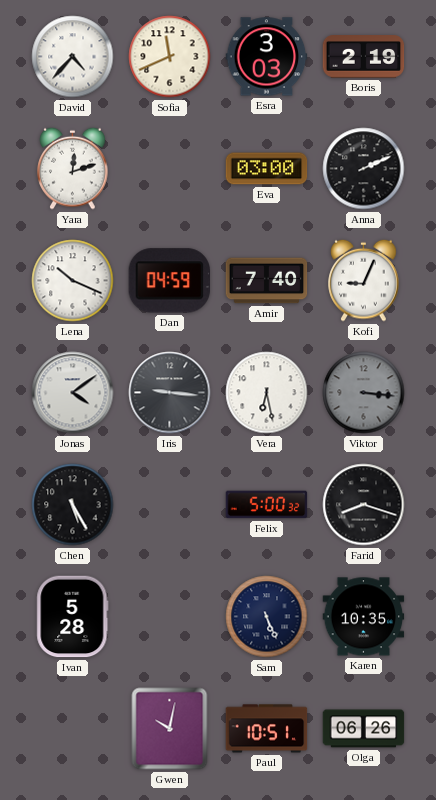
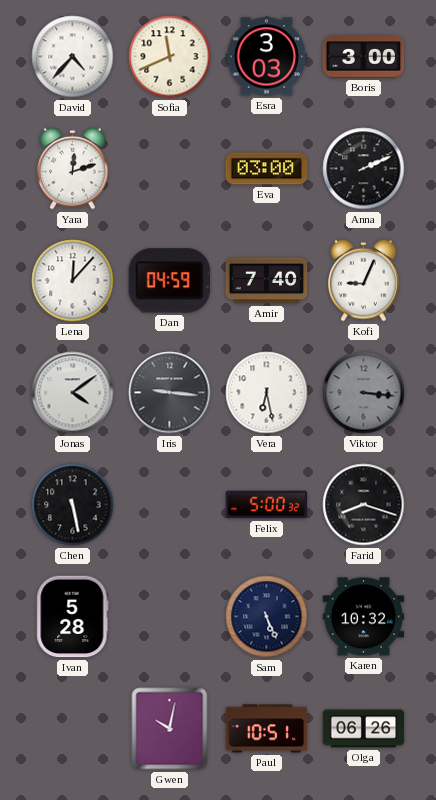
Boris: 2:19 -> 3:00
Lena: 10:19 -> 12:07
Chen: 5:25 -> 5:28
Karen: 10:35 -> 10:32
